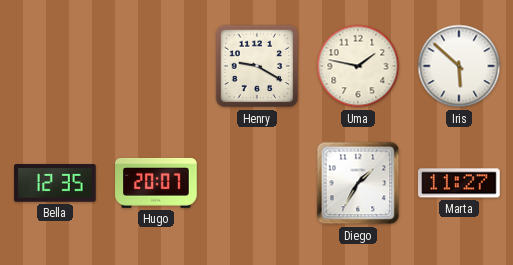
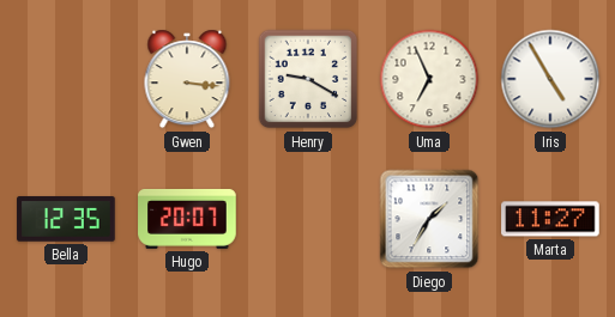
Gwen: none -> 3:16
Uma: 1:47 -> 6:56
Iris: 5:52 -> 4:55
